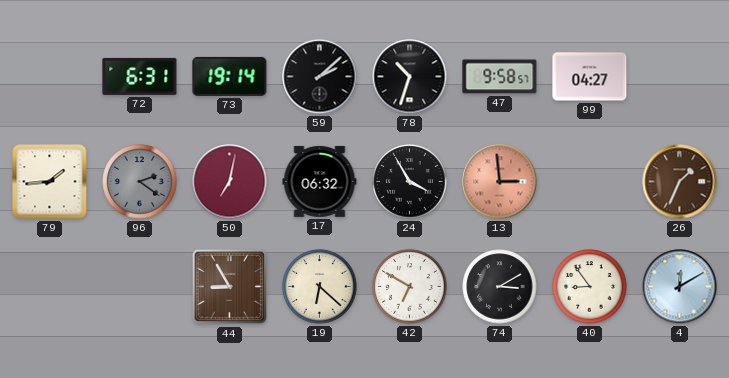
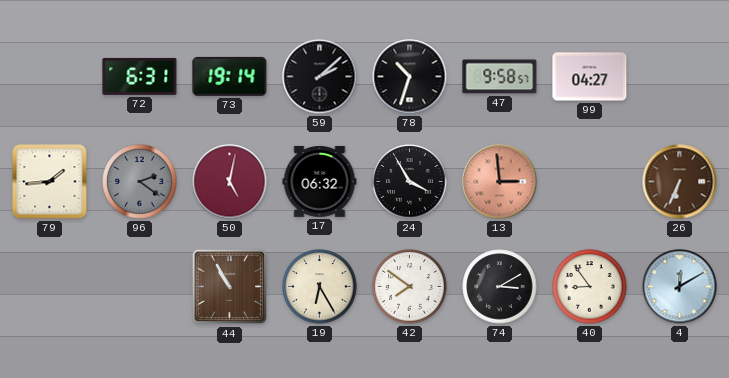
50: 7:02 -> 5:02
26: 1:34 -> 6:34
44: 8:55 -> 10:55
19: 6:22 -> 6:25
42: 6:50 -> 7:51
